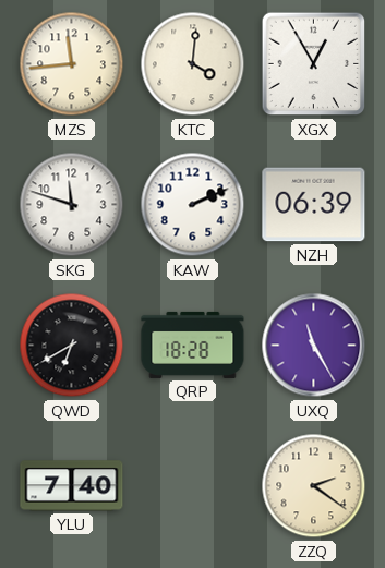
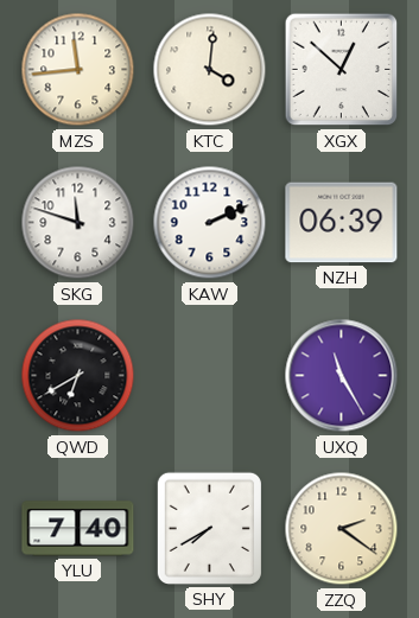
XGX: 12:55 -> 12:52
QRP: 18:28 -> none
SHY: none -> 7:40
